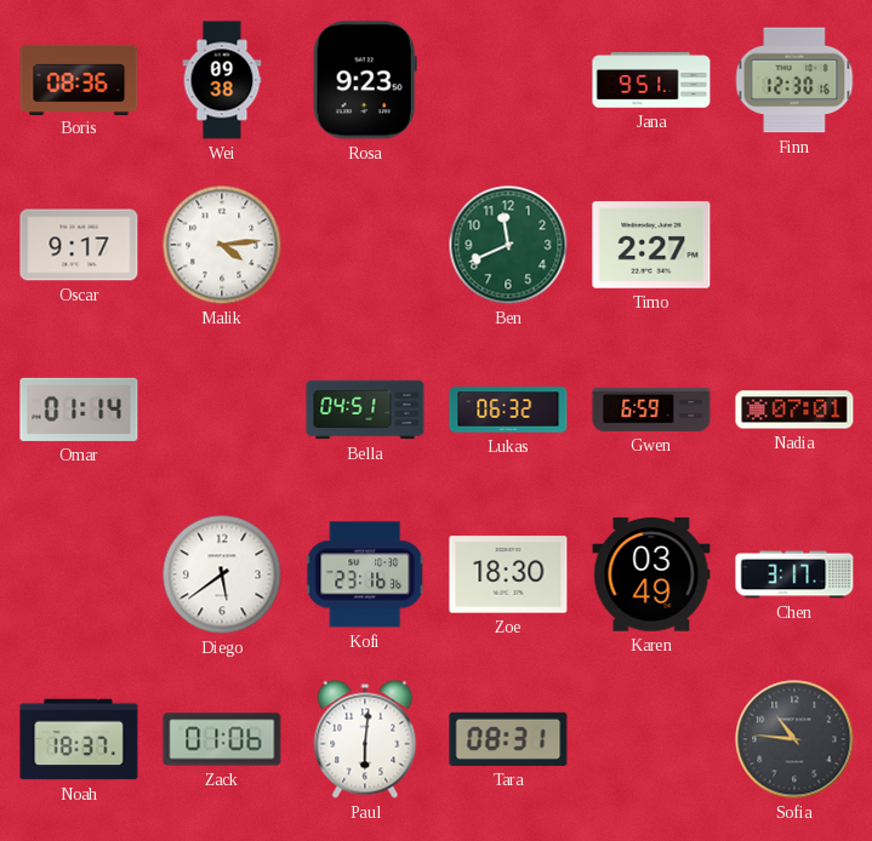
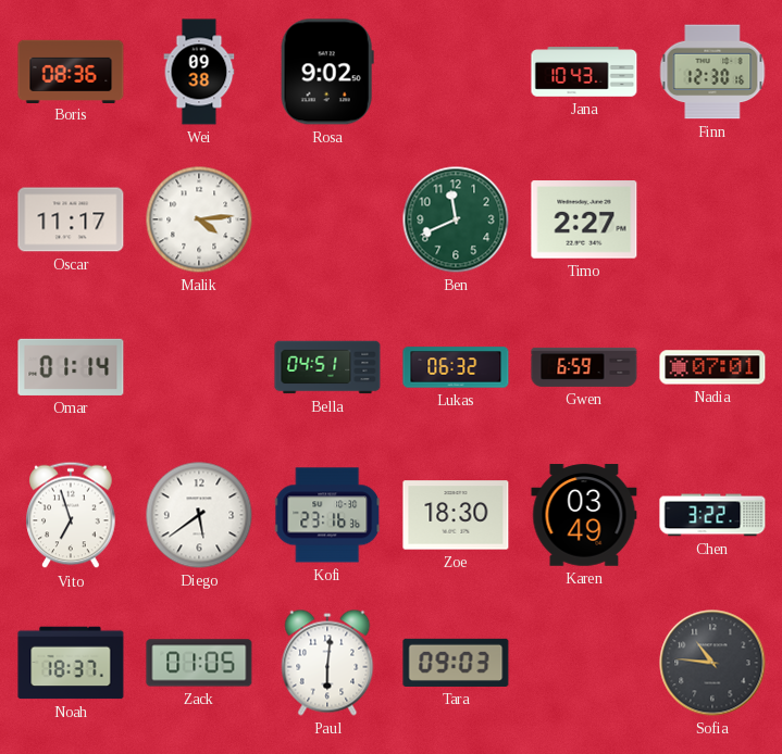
Rosa: 9:23 -> 9:02
Jana: 9:51 -> 10:43
Oscar: 9:17 -> 11:17
Vito: none -> 6:57
Chen: 3:17 -> 3:22
Zack: 01:06 -> 01:05
Tara: 08:31 -> 09:03
